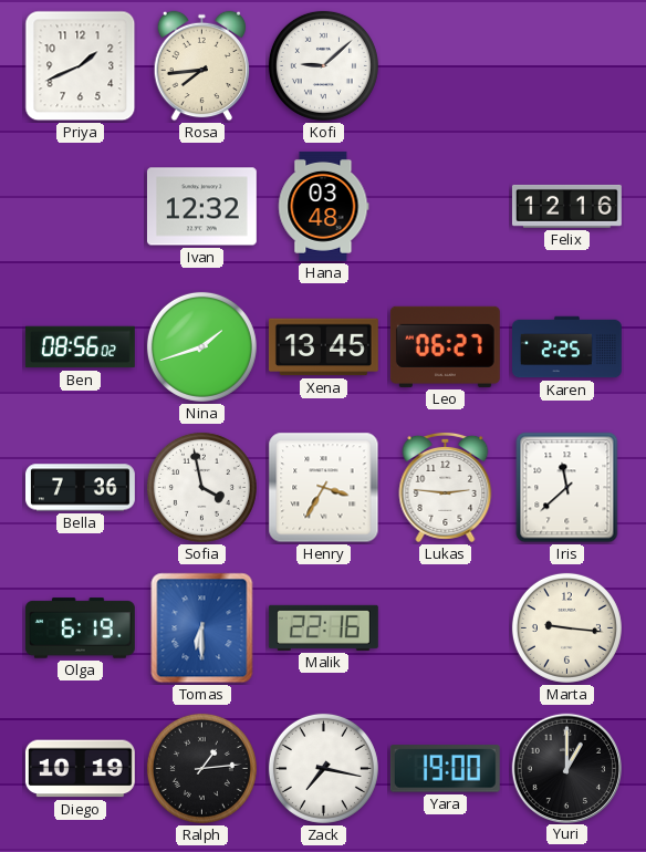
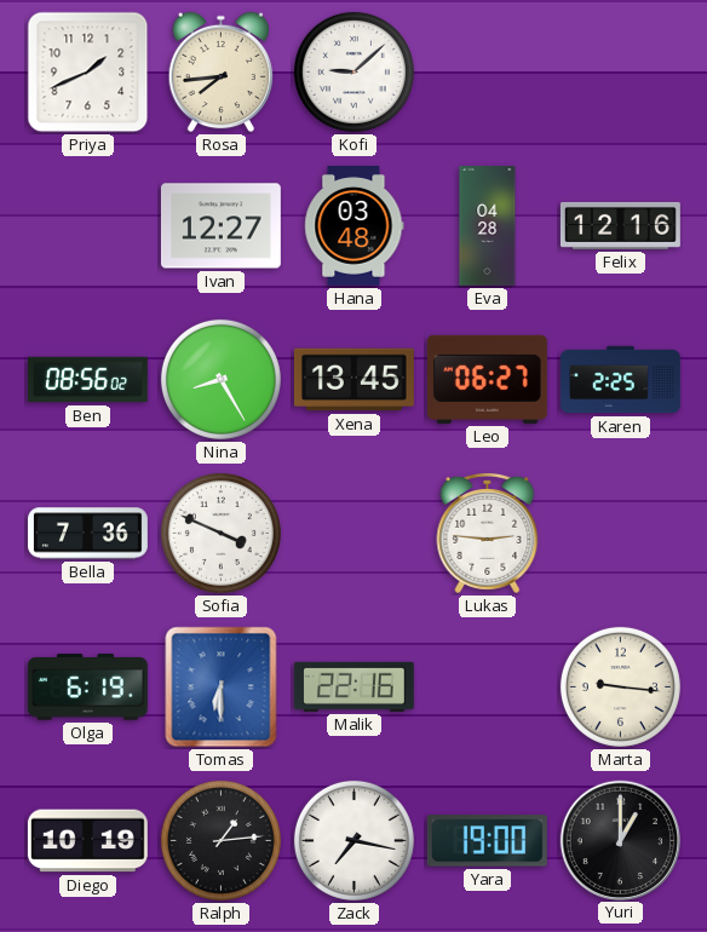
Ivan: 12:32 -> 12:27
Eva: none -> 04:28
Nina: 1:42 -> 8:25
Sofia: 3:58 -> 3:49
Henry: 3:35 -> none
Iris: 11:38 -> none
